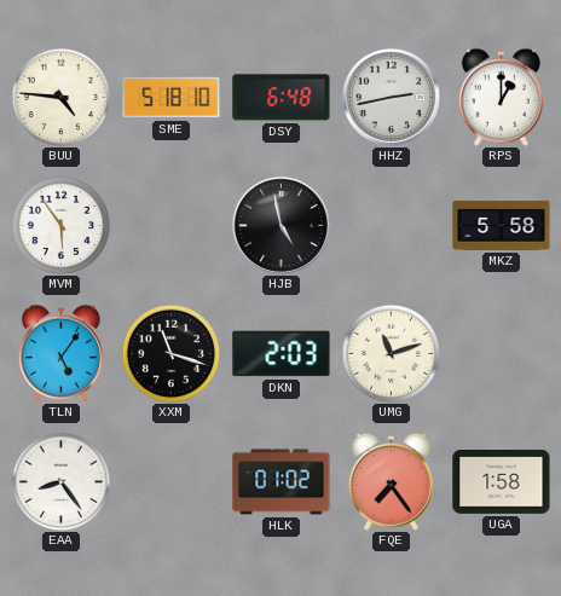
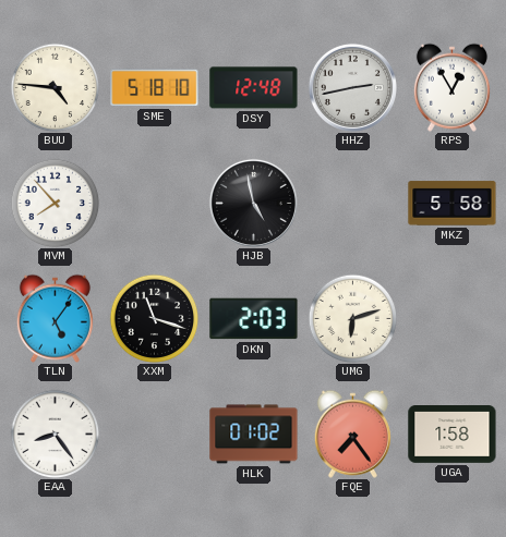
DSY: 6:48 -> 12:48
RPS: 1:00 -> 12:55
MVM: 5:54 -> 7:53
UMG: 11:12 -> 6:12
